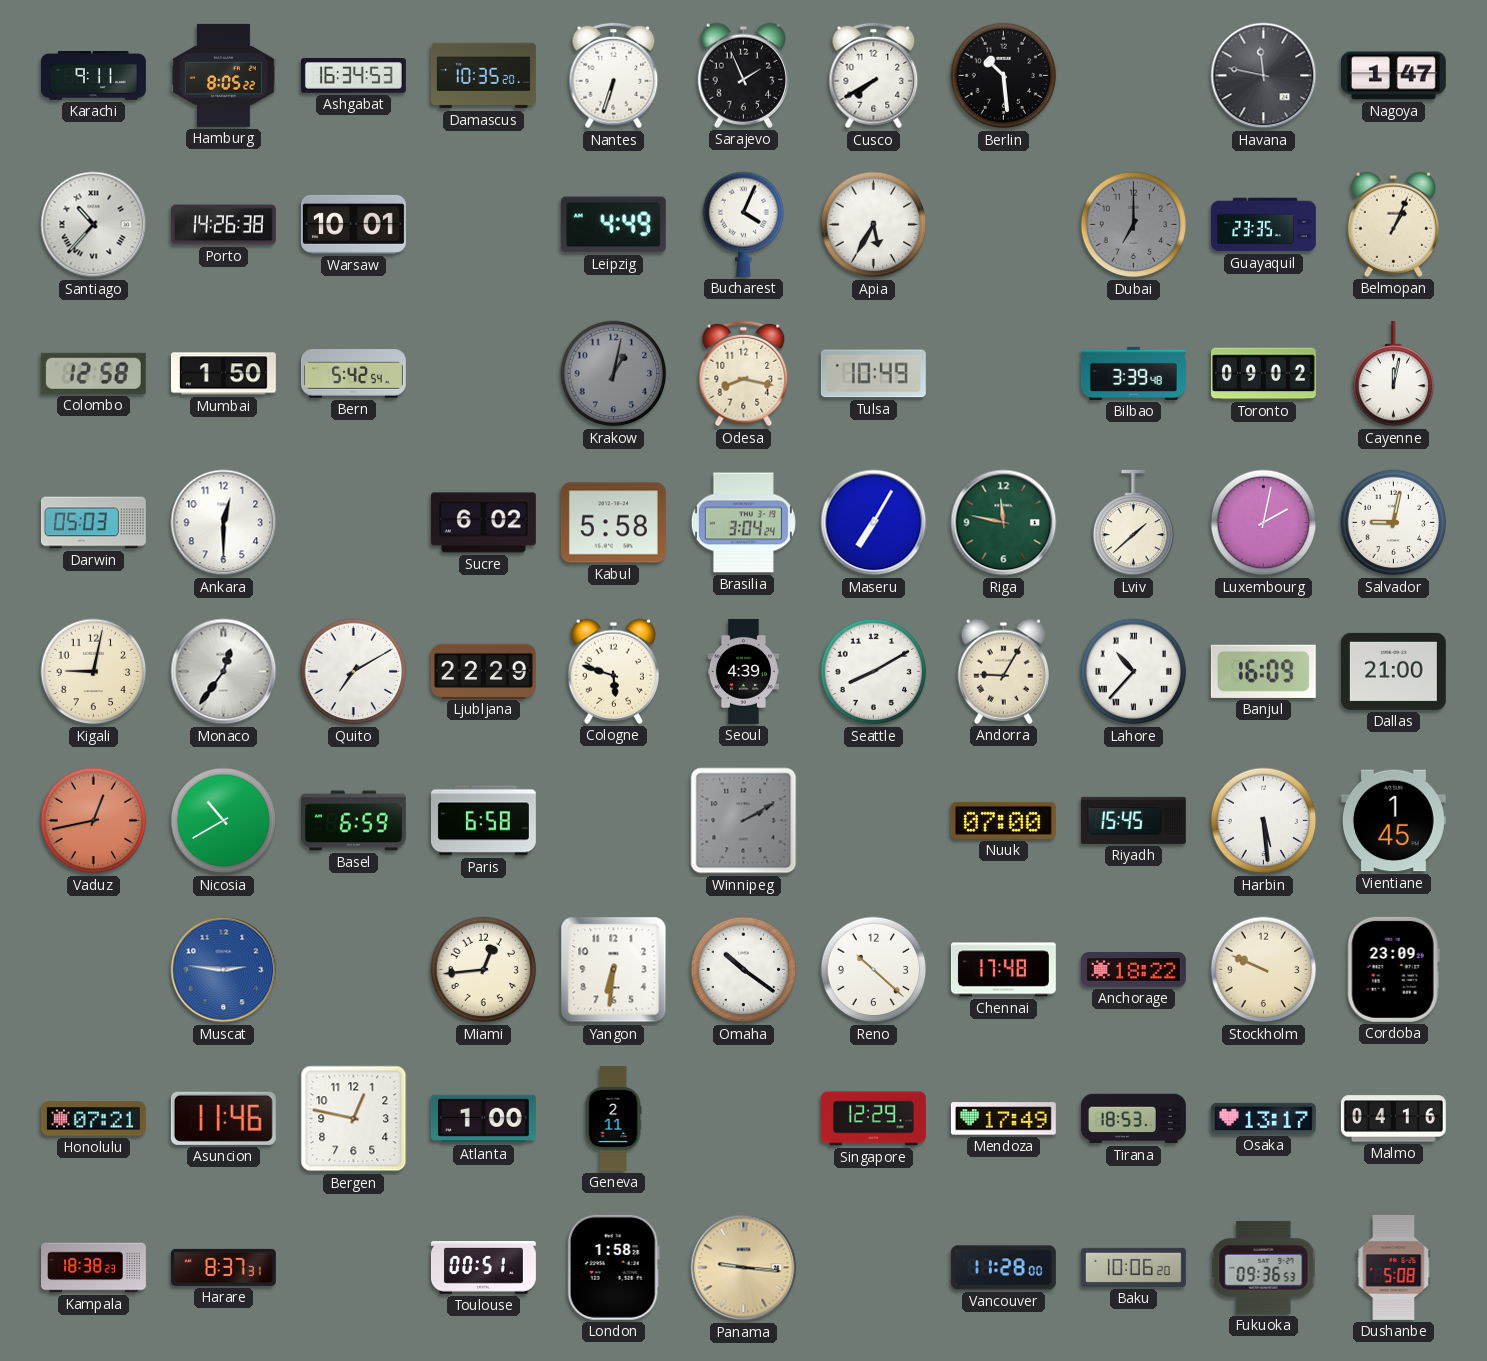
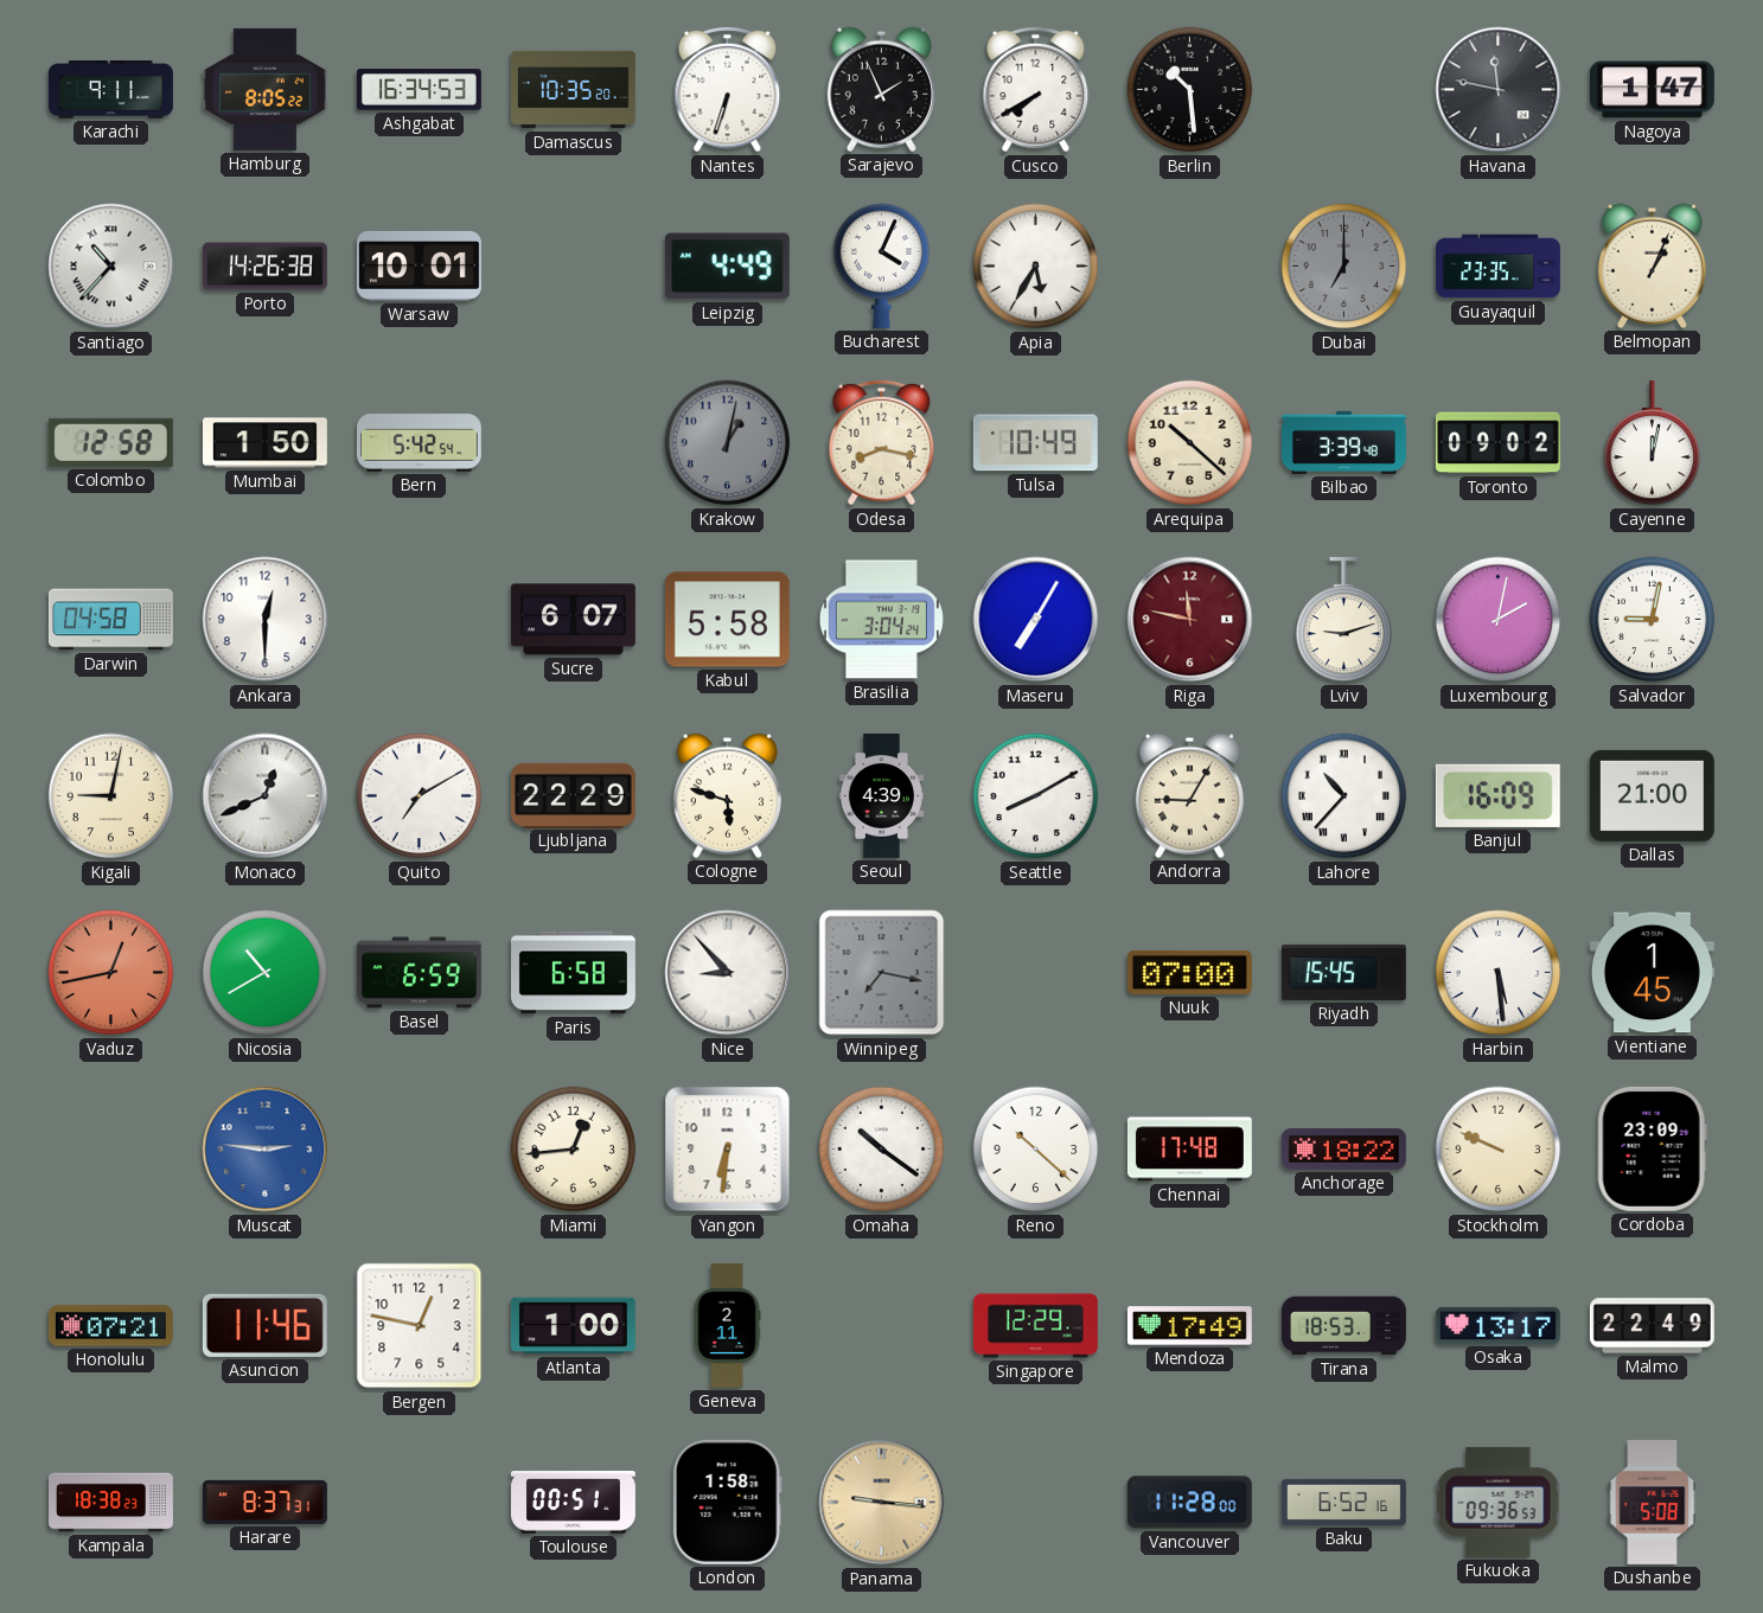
Arequipa: none -> 10:22
Darwin: 05:03 -> 04:58
Sucre: 6:02 -> 6:07
Riga dial: green -> burgundy
Lviv: 1:38 -> 9:12
Monaco: 12:36 -> 12:41
Nice: none -> 8:53
Winnipeg: 2:10 -> 7:17
Malmo: 04:16 -> 22:49
Baku: 10:06 -> 6:52
